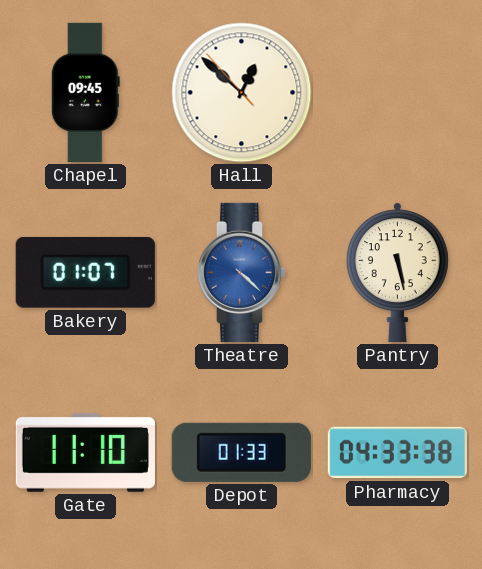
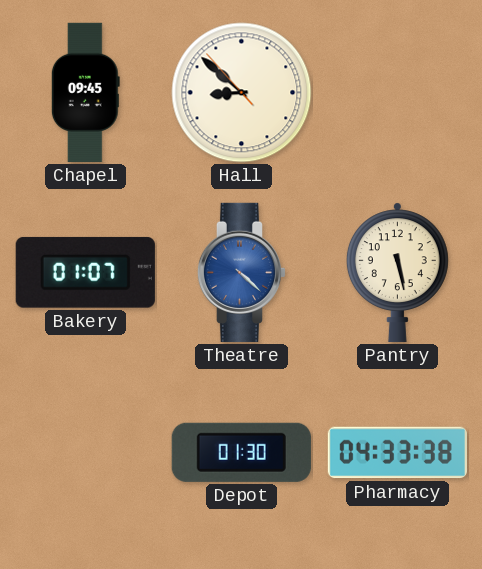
Hall: 12:51 -> 8:51
Gate: 11:10 -> none
Depot: 01:33 -> 01:30
